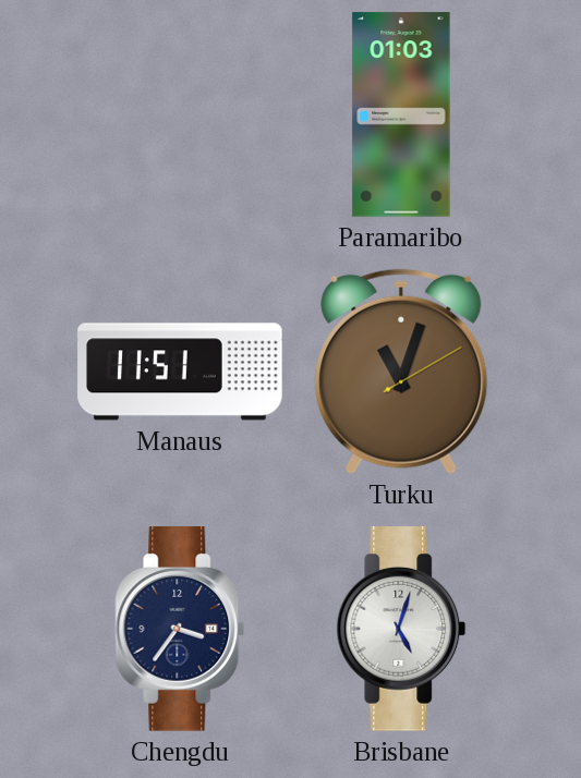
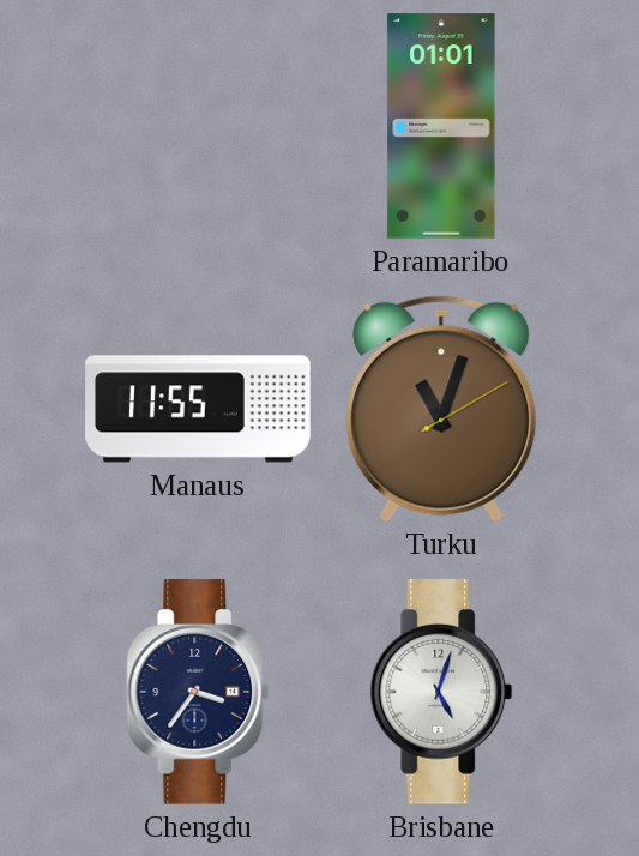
Paramaribo: 01:03 -> 01:01
Manaus: 11:51 -> 11:55
